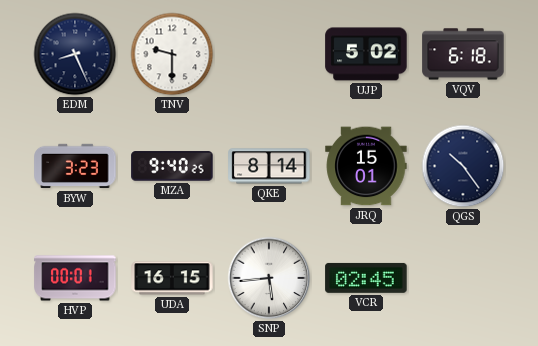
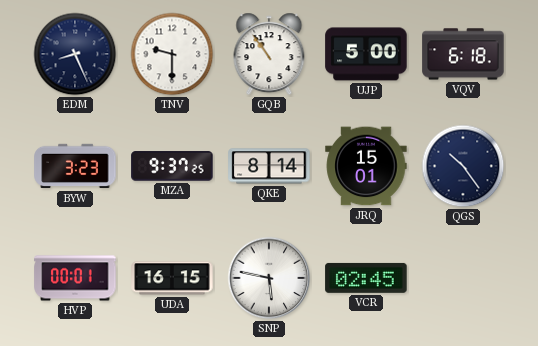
GQB: none -> 10:54
UJP: 5:02 -> 5:00
MZA: 9:40 -> 9:37
SNP: 5:44 -> 5:47
